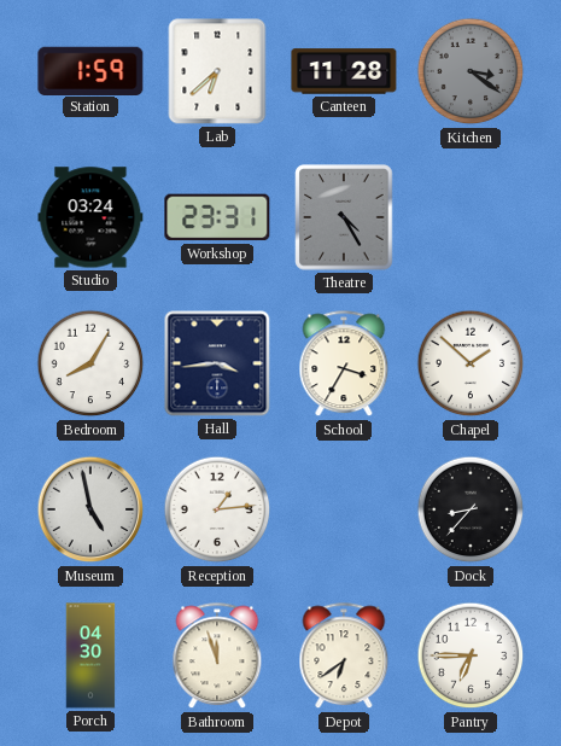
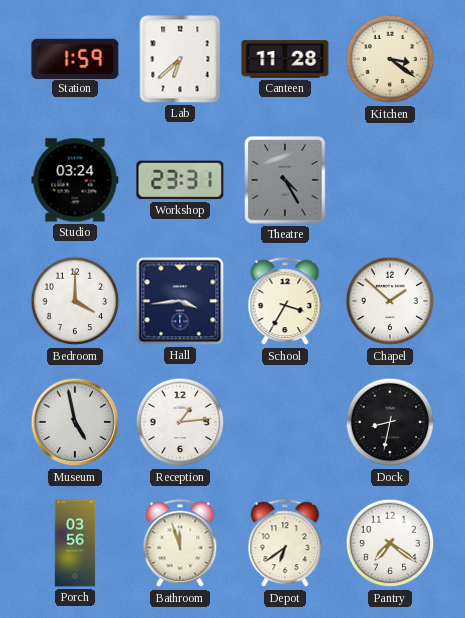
Kitchen dial: grey -> cream
Bedroom: 8:05 -> 4:00
Dock: 8:37 -> 8:32
Porch: 04:30 -> 03:56
Pantry: 6:45 -> 7:21
